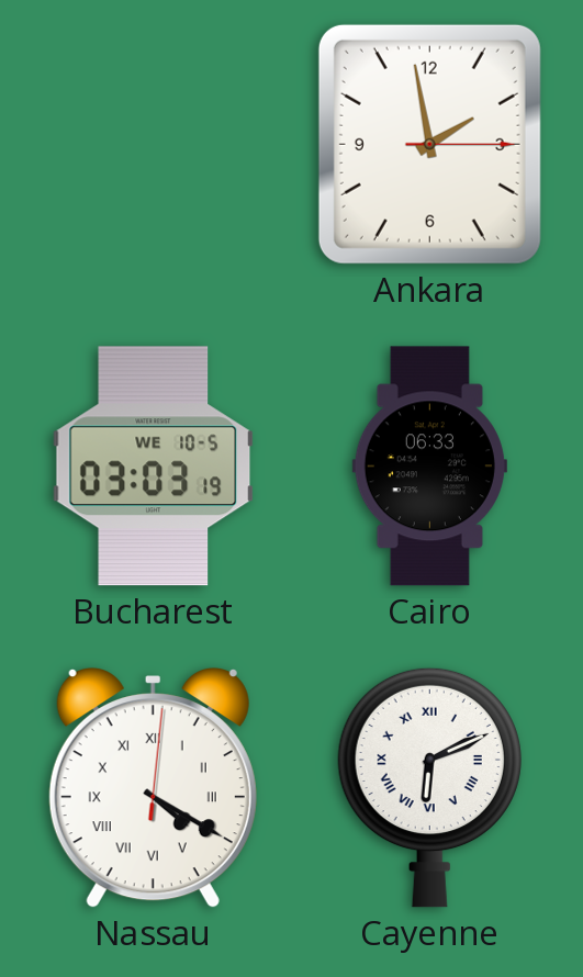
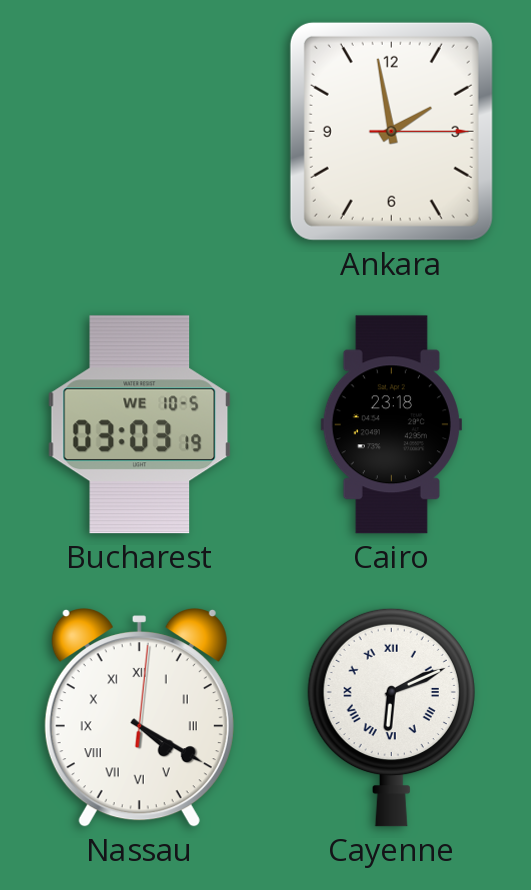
Cairo: 06:33 -> 23:18
